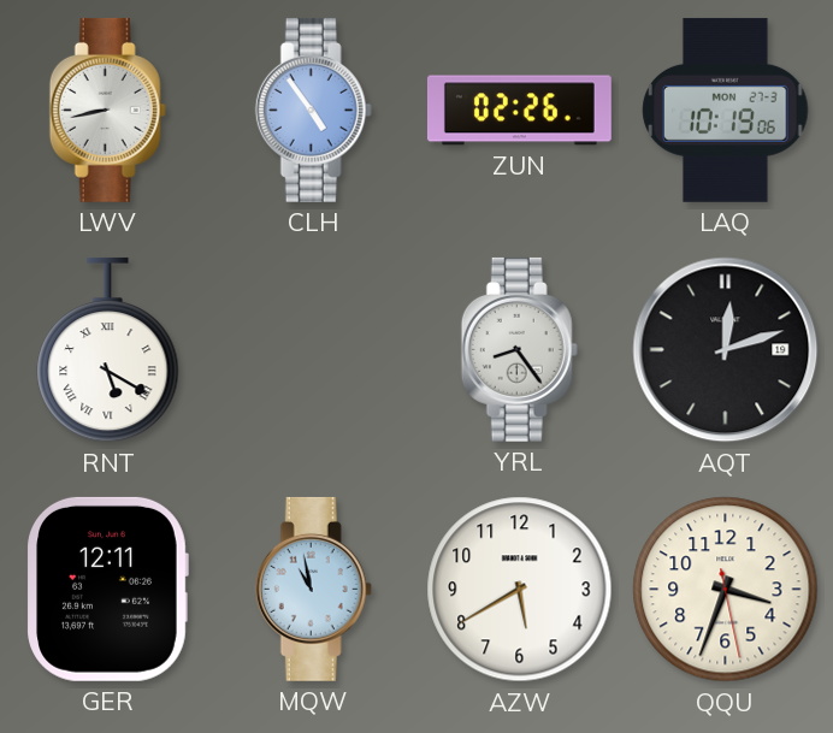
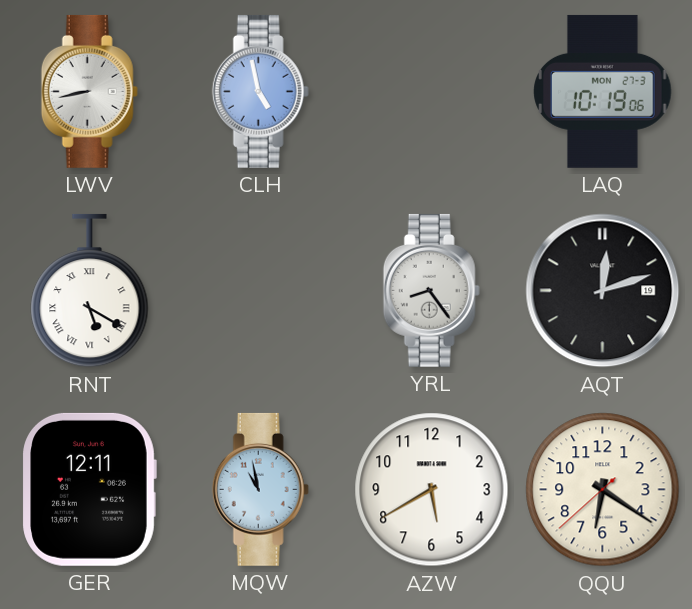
CLH: 4:54 -> 4:58
ZUN: 02:26 -> none
QQU: 3:33 -> 6:20
